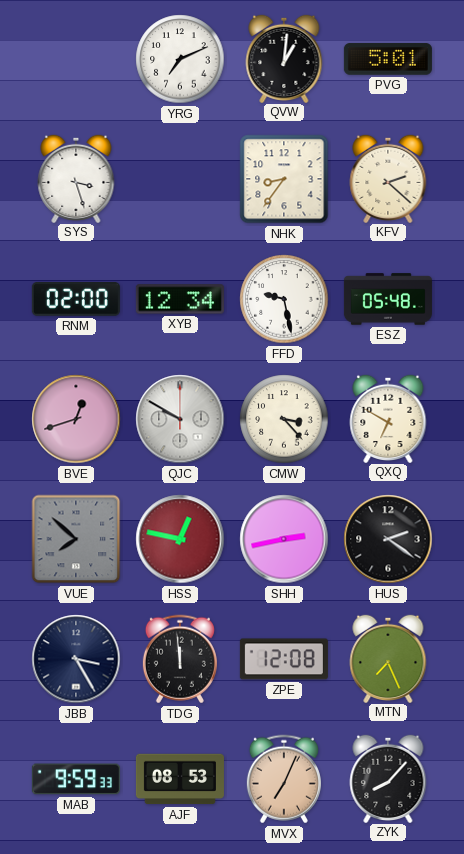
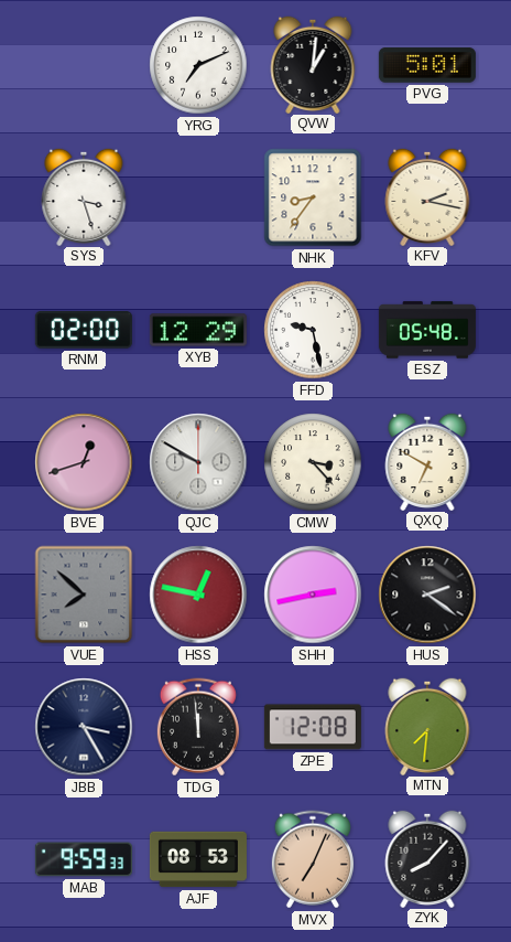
KFV: 2:22 -> 2:17
XYB: 12:34 -> 12:29
MTN: 7:26 -> 7:31
